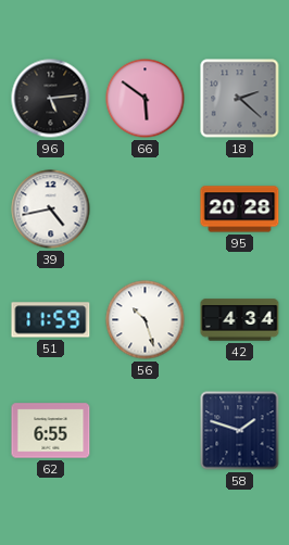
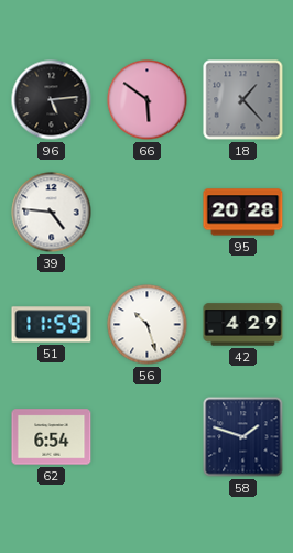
18: 2:22 -> 1:23
39: 4:43 -> 4:46
42: 4:34 -> 4:29
62: 6:55 -> 6:54
